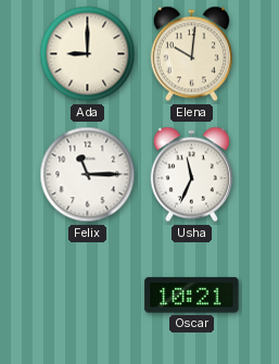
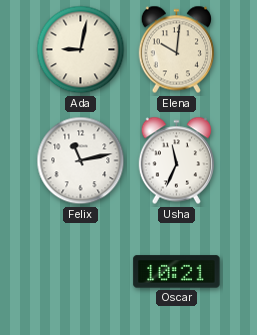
Ada: 9:00 -> 9:02
Felix: 11:15 -> 11:13
